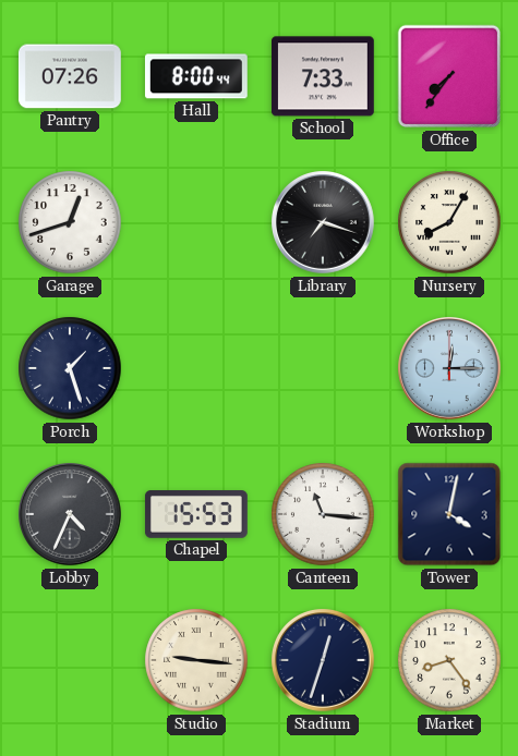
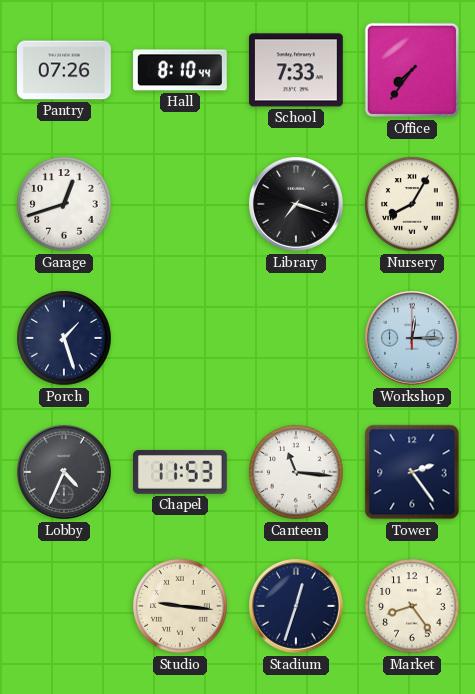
Hall: 8:00 -> 8:10
Chapel: 15:53 -> 11:53
Tower: 4:02 -> 2:24
